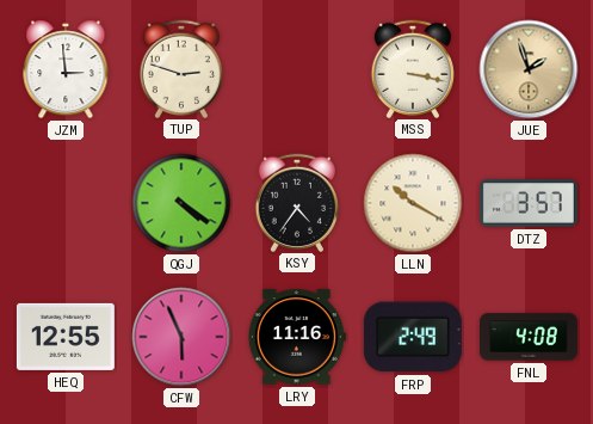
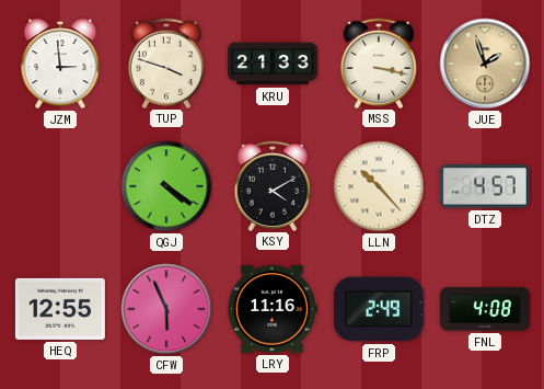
TUP: 2:48 -> 3:48
KRU: none -> 21:33
KSY: 4:36 -> 4:10
LLN: 10:20 -> 10:23
DTZ: 3:57 -> 4:57
